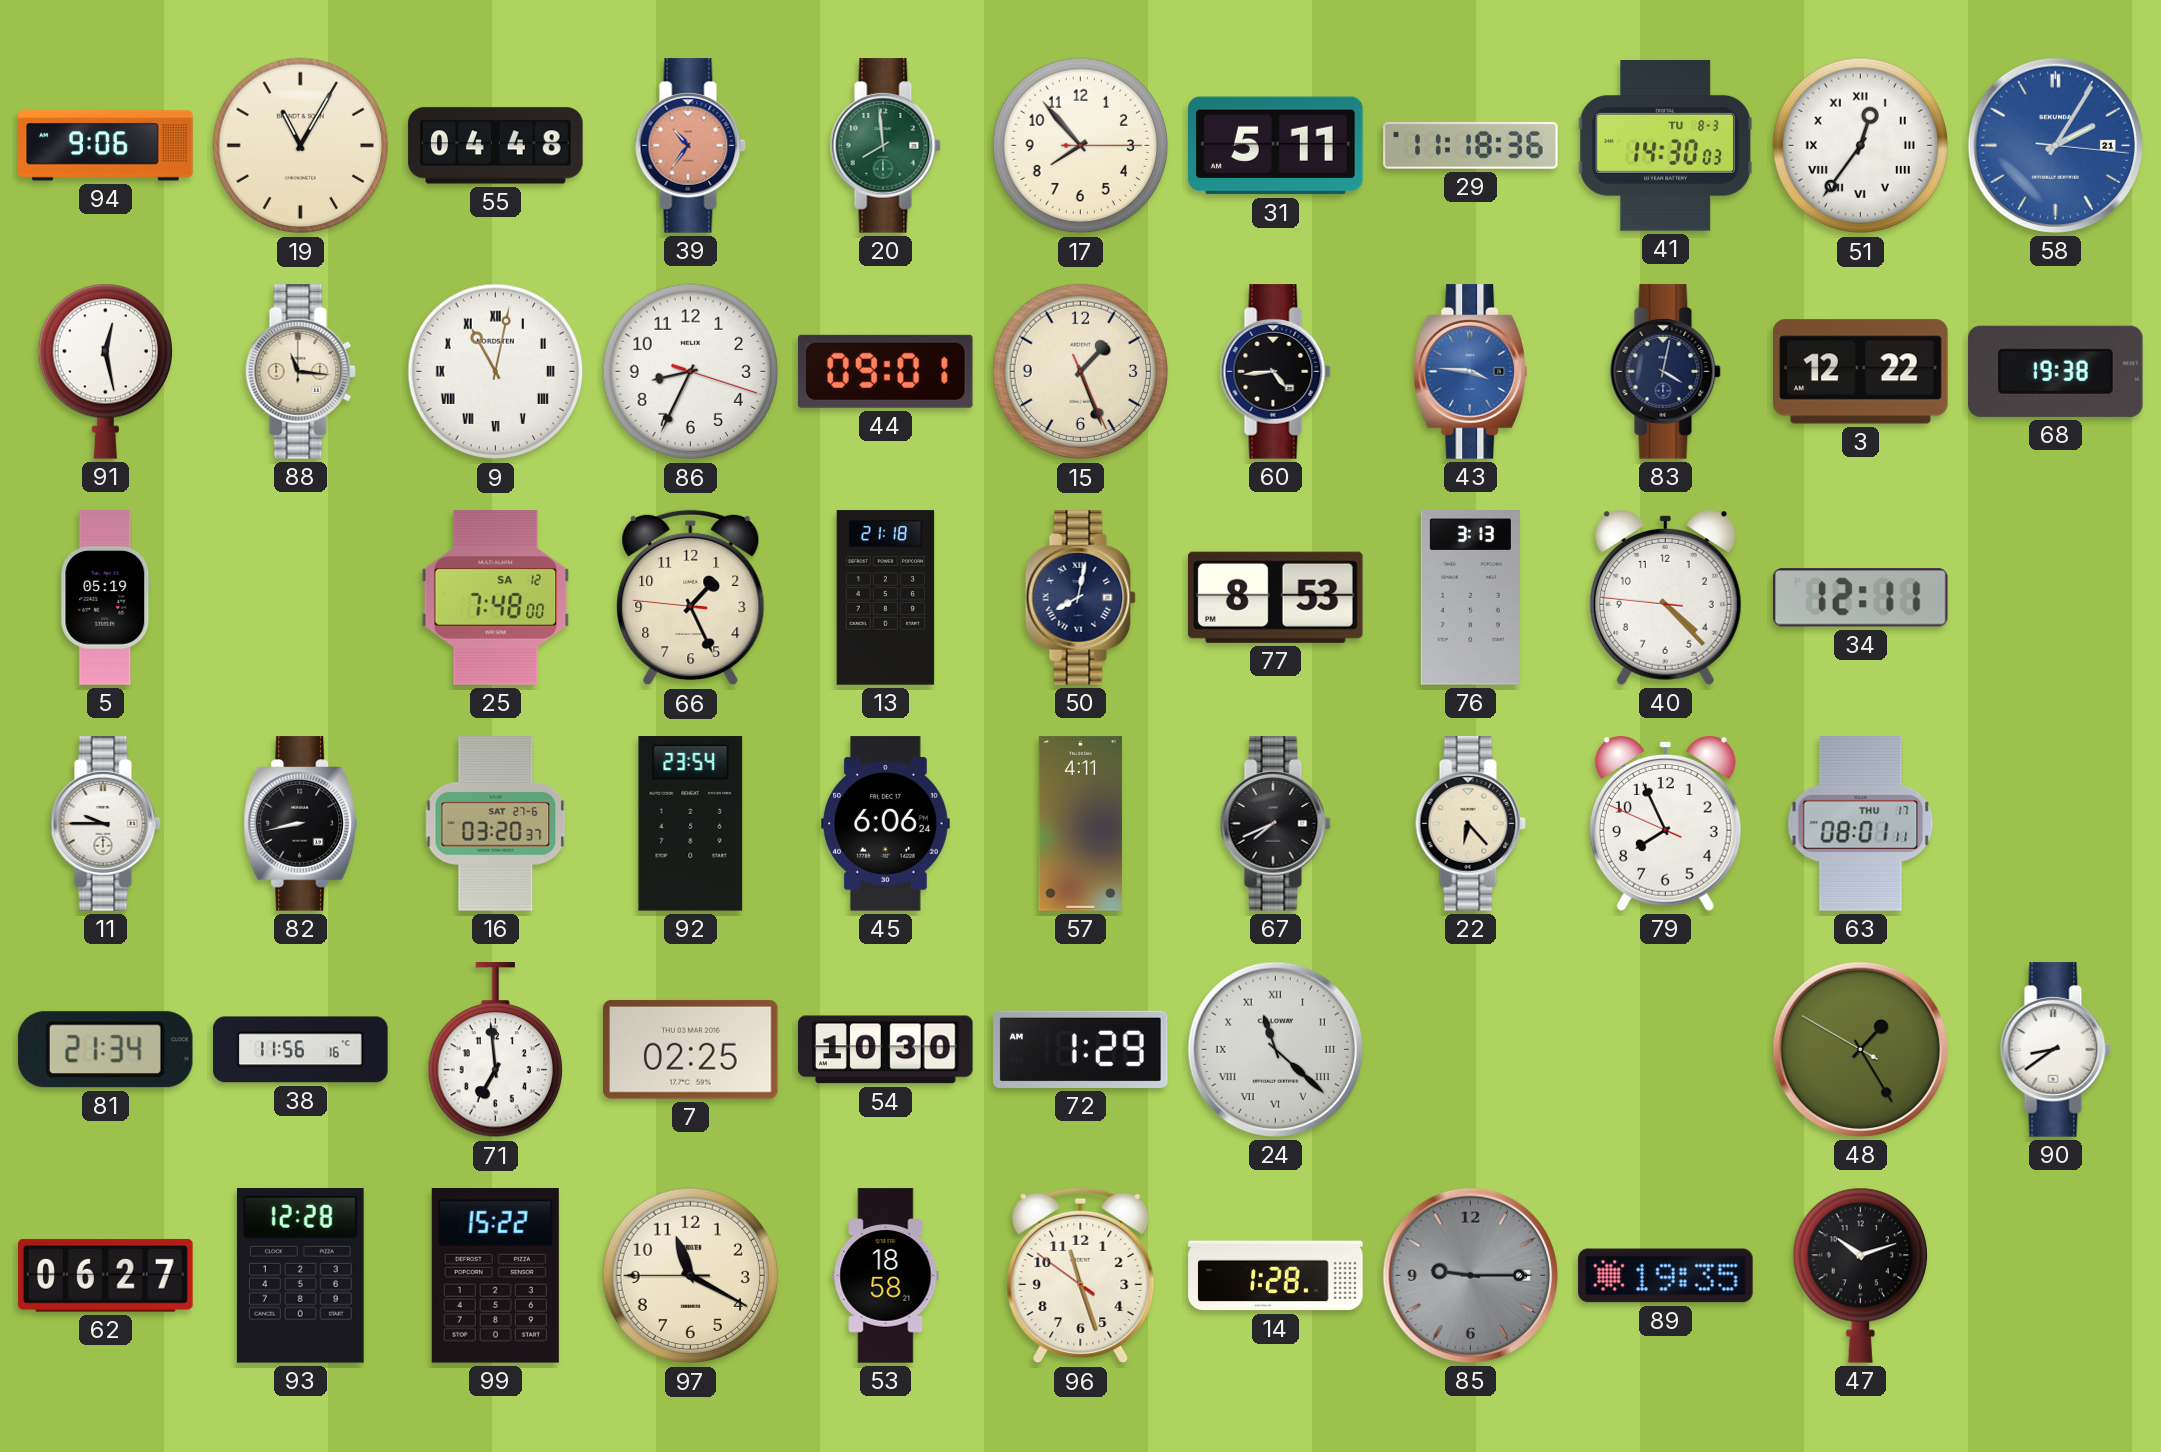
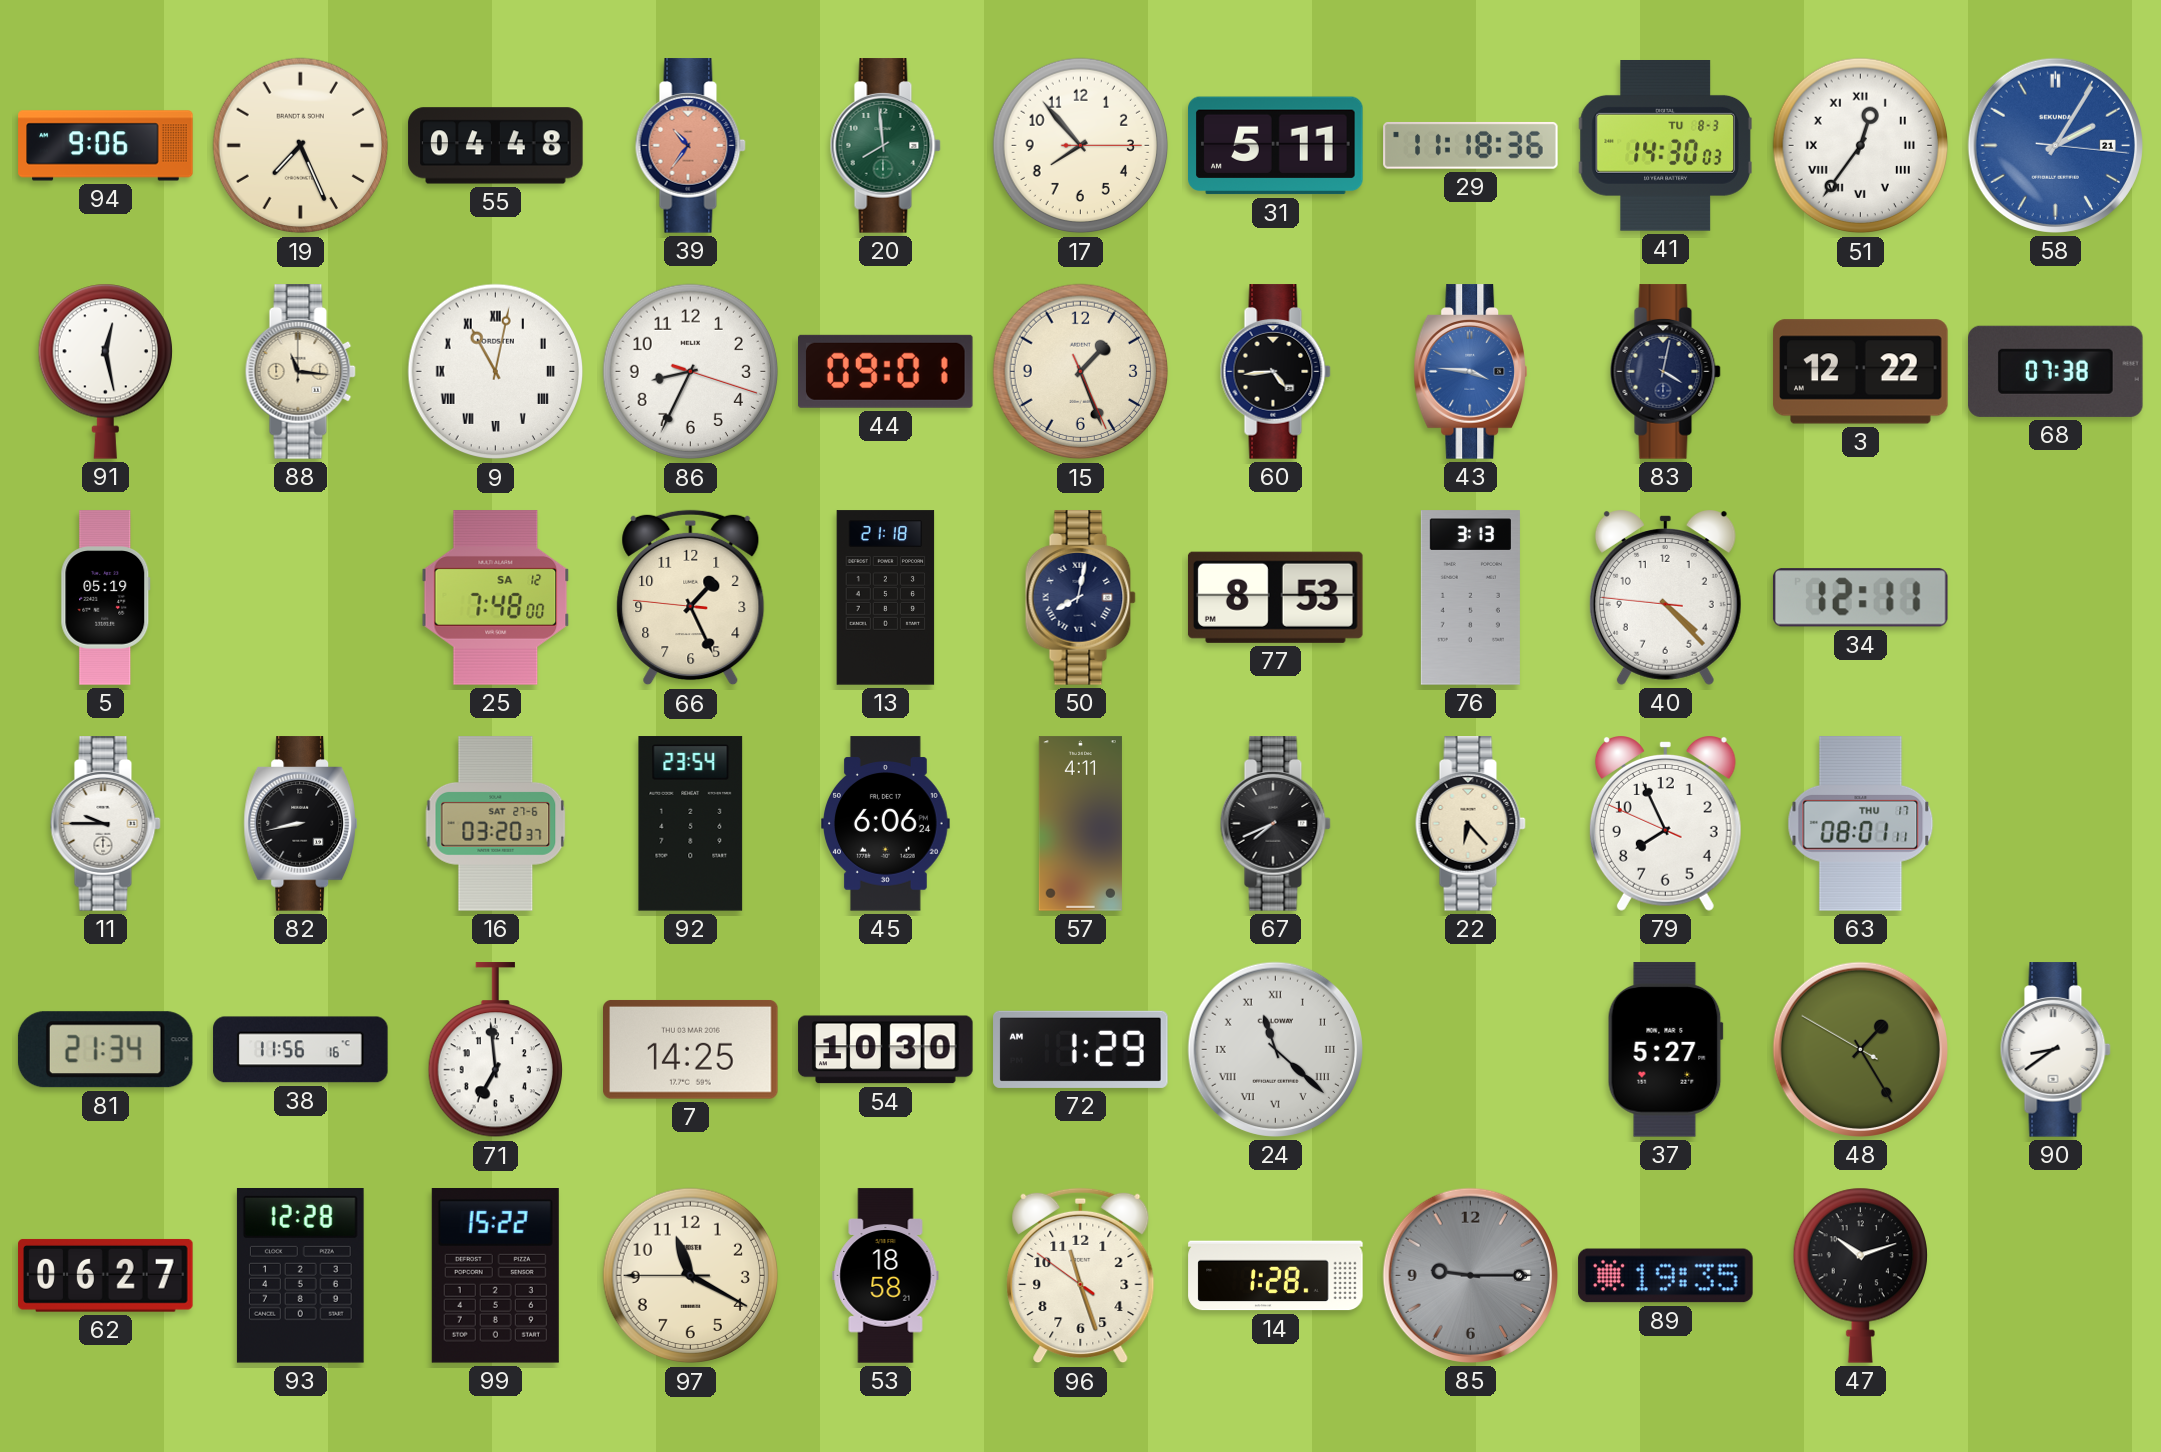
19: 11:05 -> 7:26
68: 19:38 -> 07:38
7: 02:25 -> 14:25
37: none -> 5:27
